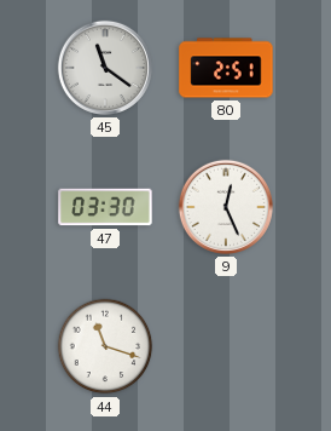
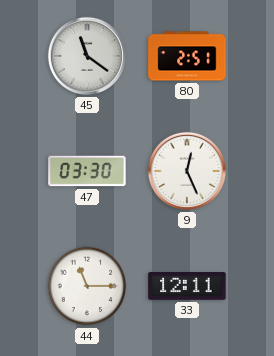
44: 11:18 -> 11:15
33: none -> 12:11
